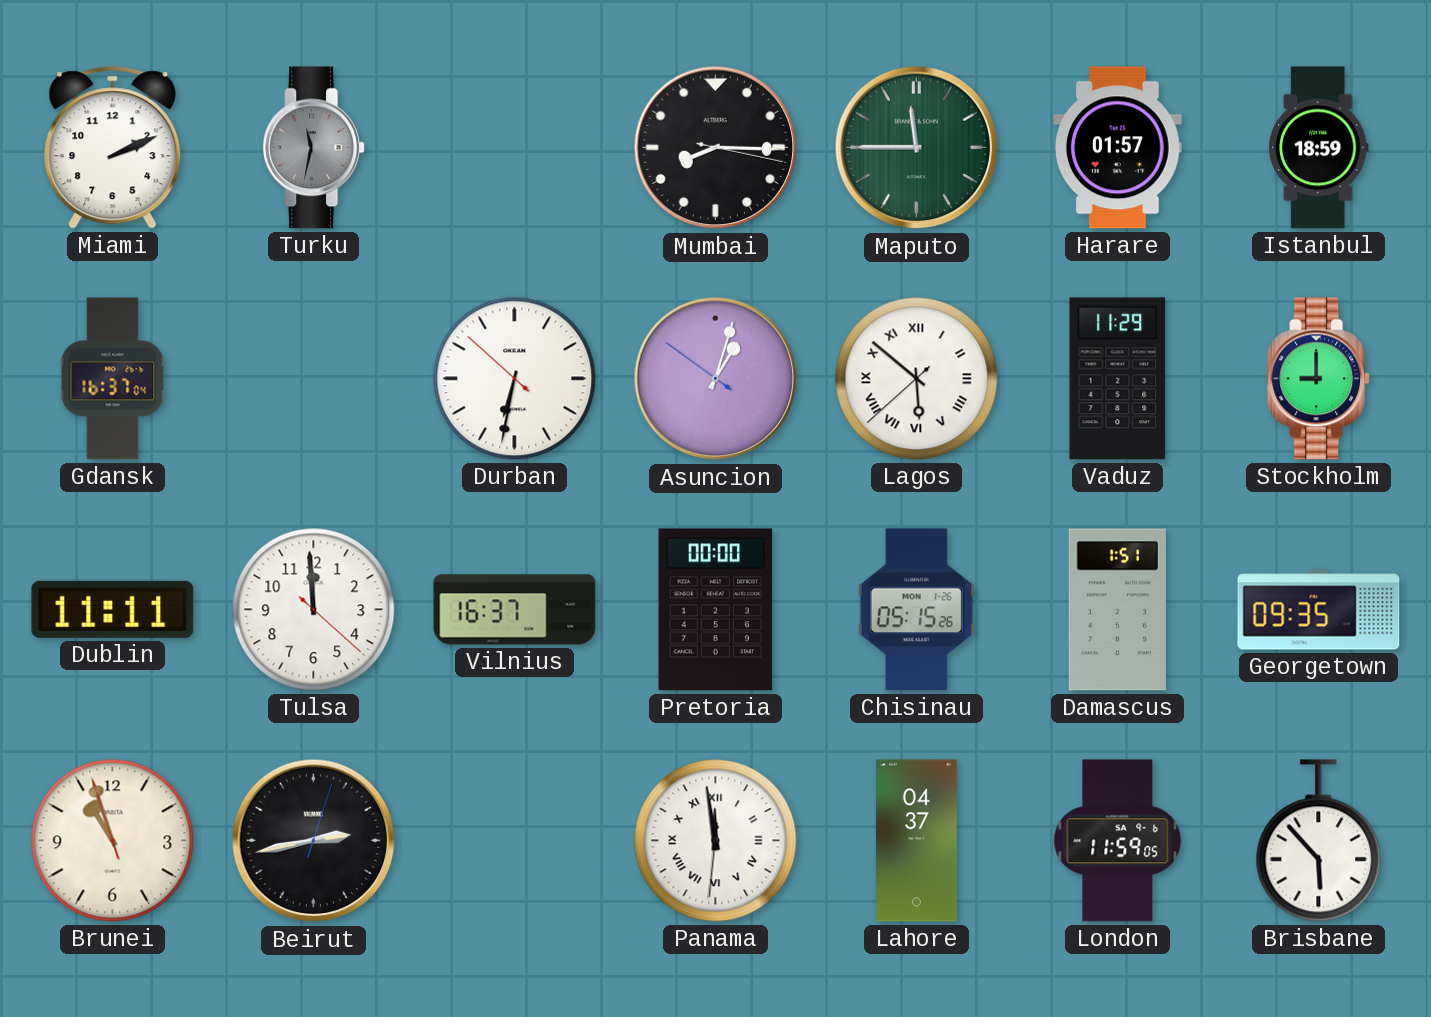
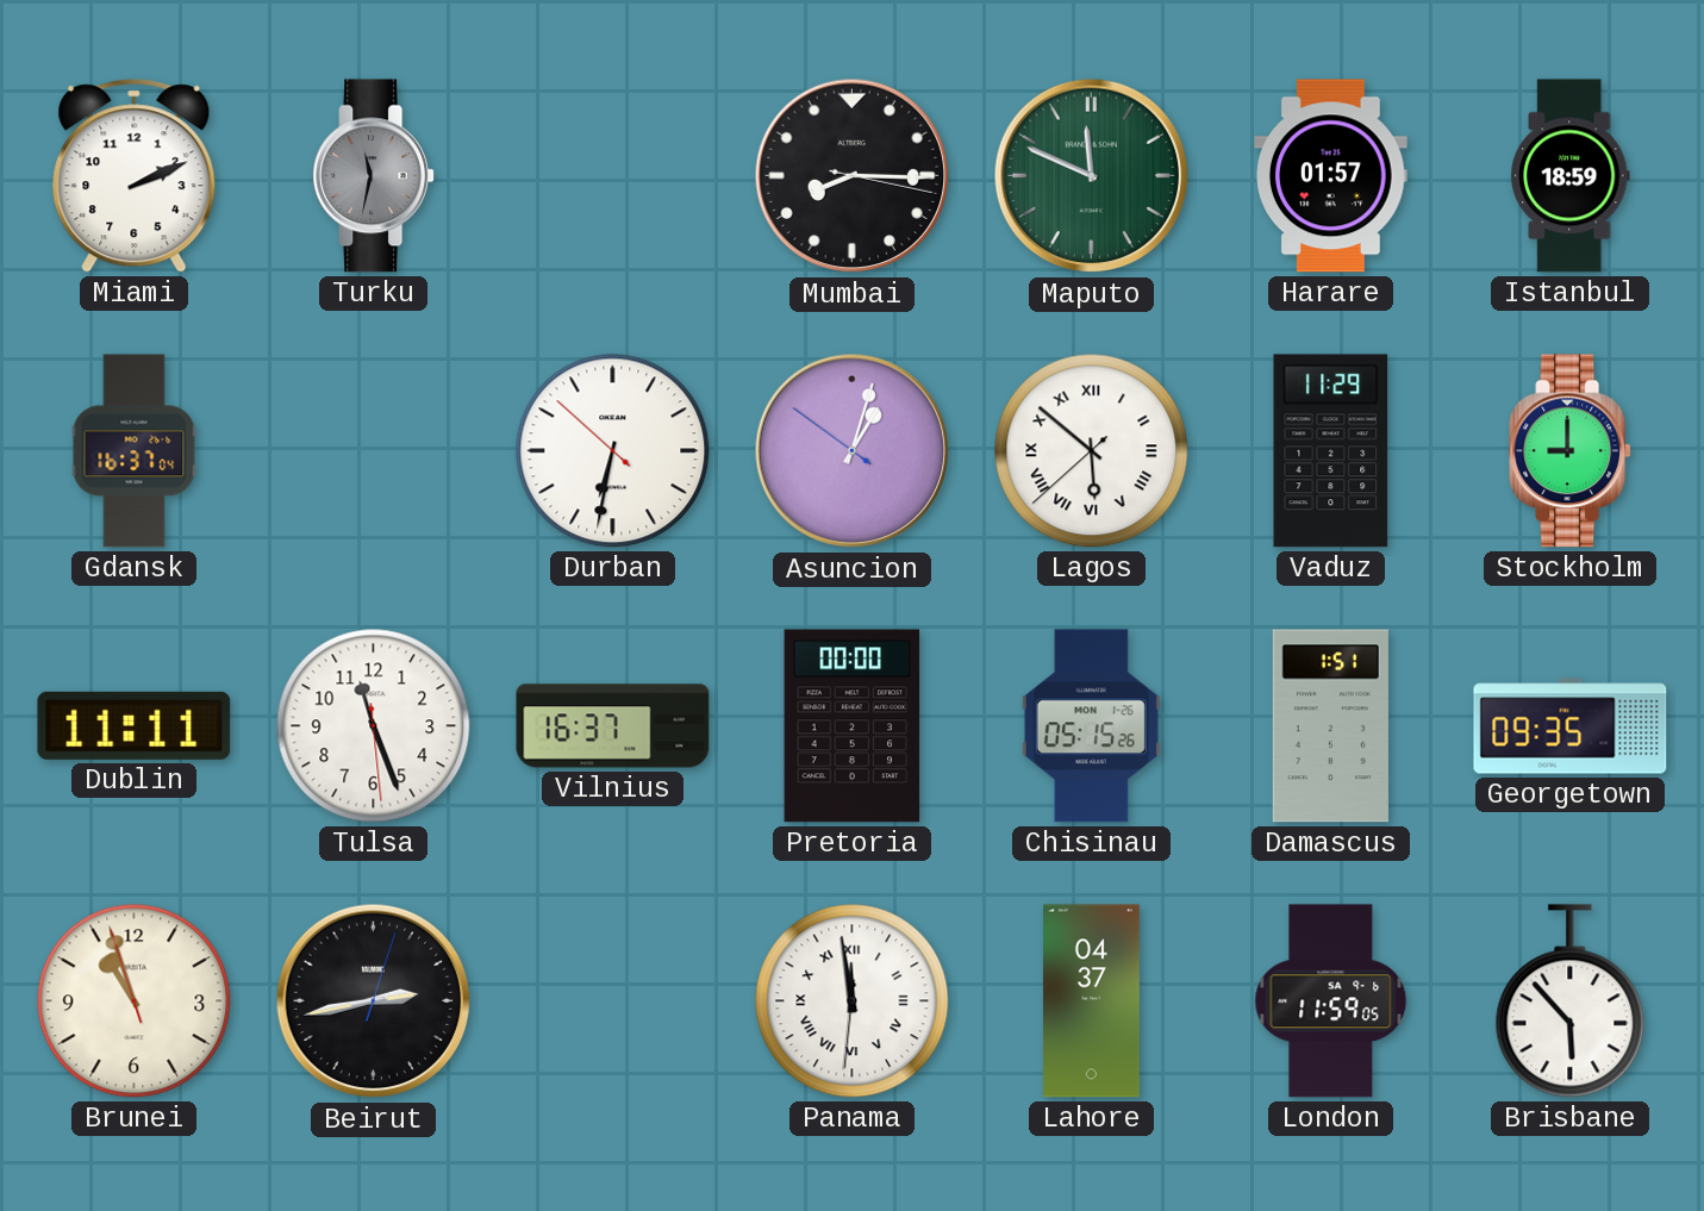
Maputo: 11:45 -> 11:49
Tulsa: 11:59 -> 11:26
